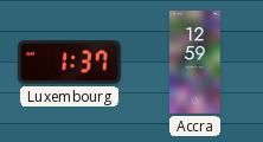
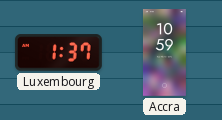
Accra: 12:59 -> 10:59
